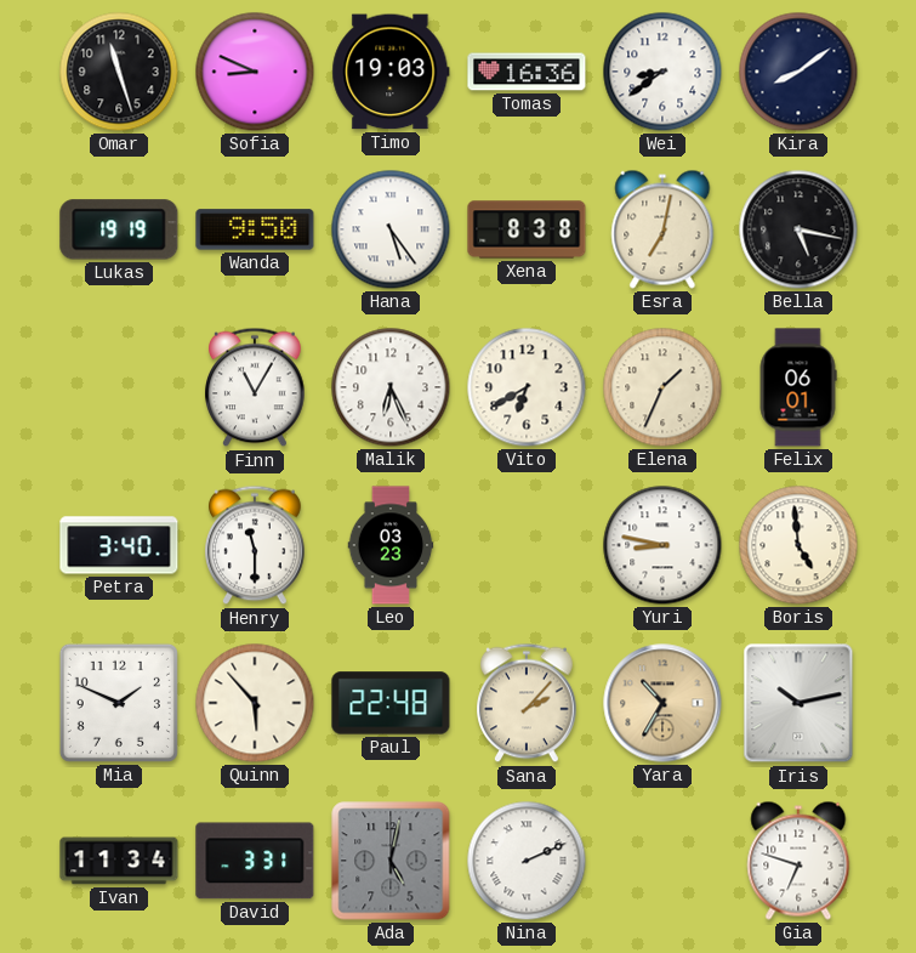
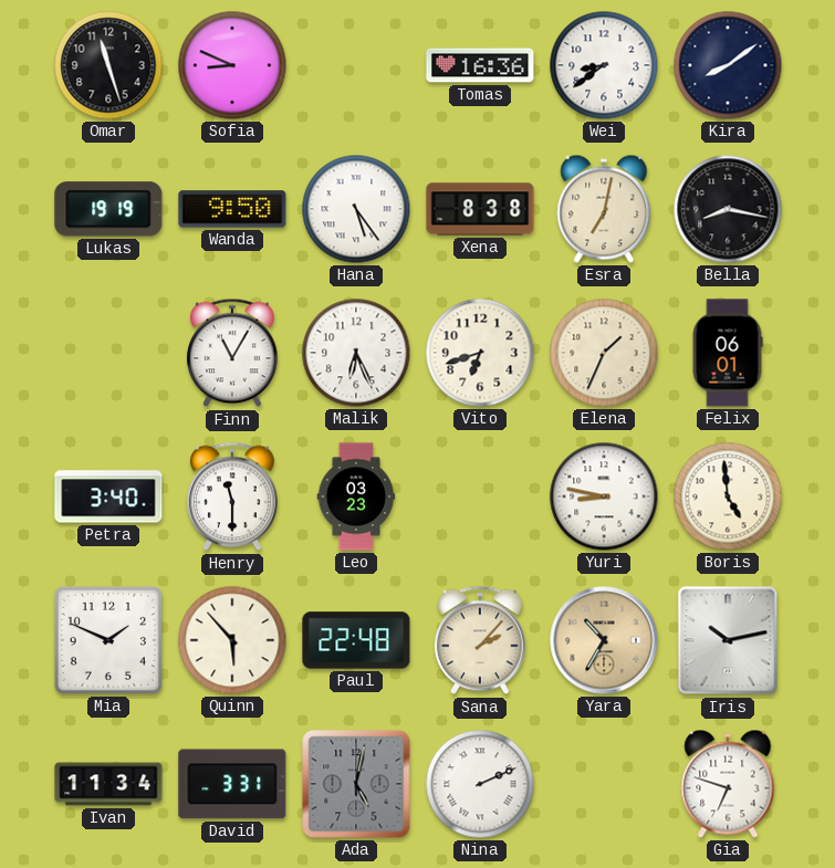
Timo: 19:03 -> none
Bella: 5:17 -> 8:17
Vito: 6:40 -> 6:42
